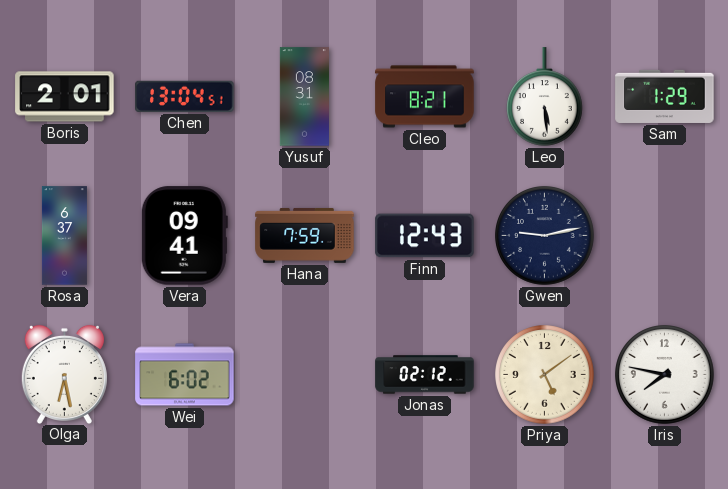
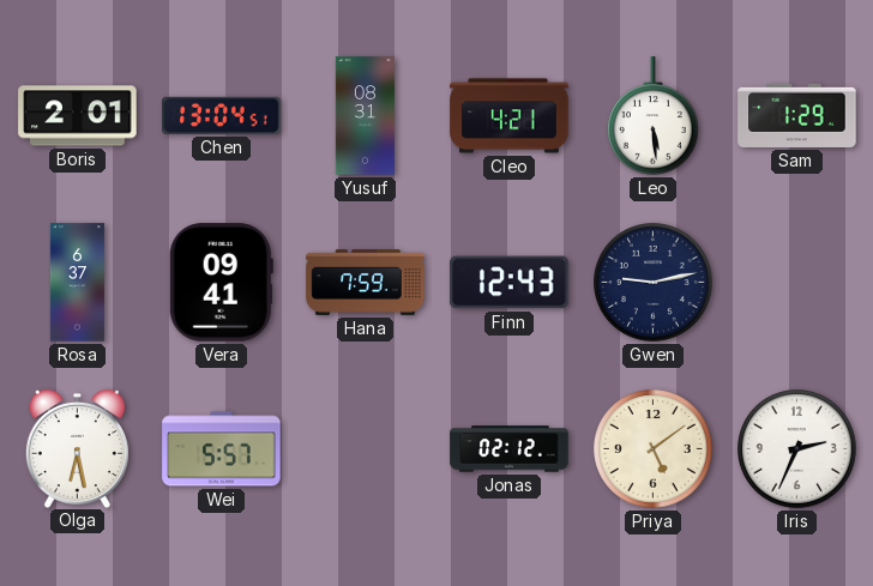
Cleo: 8:21 -> 4:21
Wei: 6:02 -> 5:57
Iris: 7:47 -> 2:34
